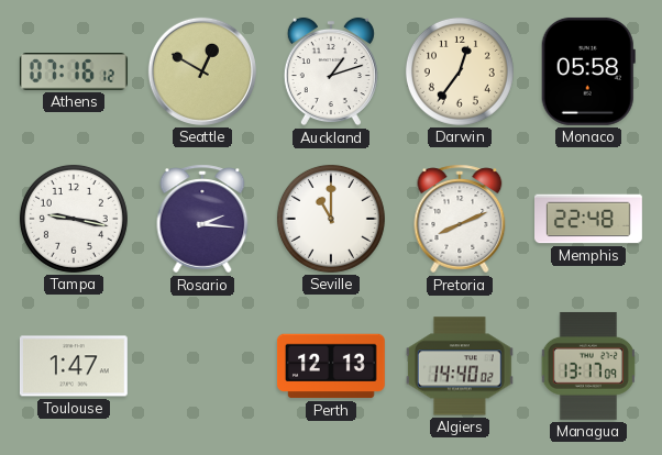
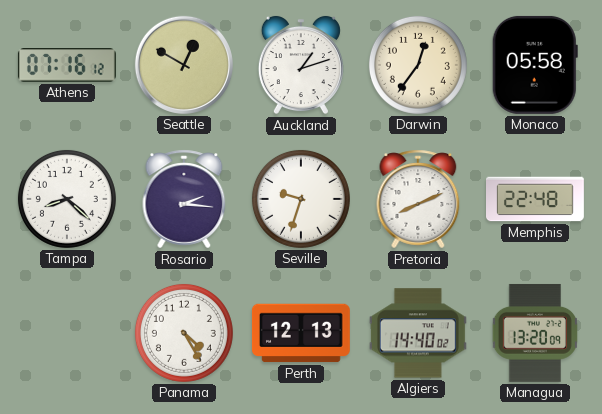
Tampa: 9:17 -> 8:22
Seville: 11:00 -> 9:33
Toulouse: 1:47 -> none
Panama: none -> 4:25
Managua: 13:17 -> 13:20
